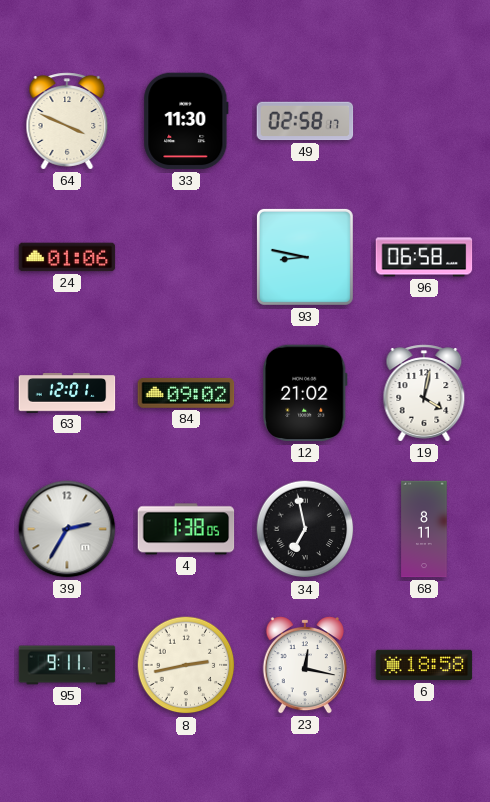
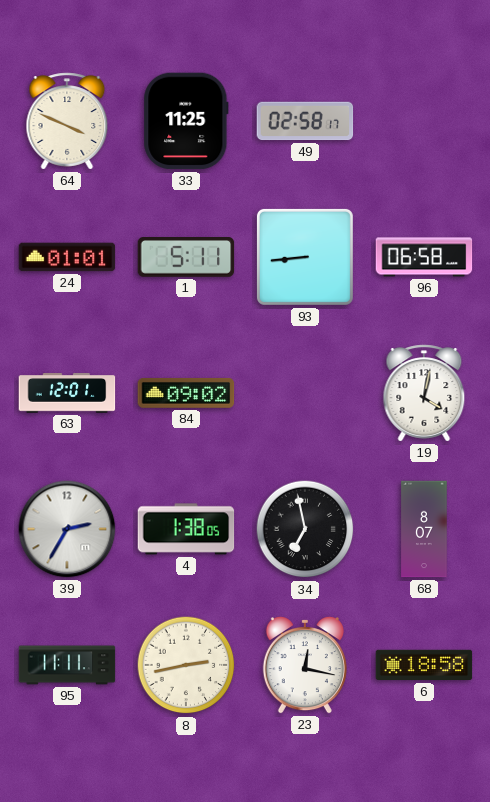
33: 11:30 -> 11:25
24: 01:06 -> 01:01
1: none -> 5:11
93: 8:47 -> 8:44
12: 21:02 -> none
68: 8:11 -> 8:07
95: 9:11 -> 11:11
